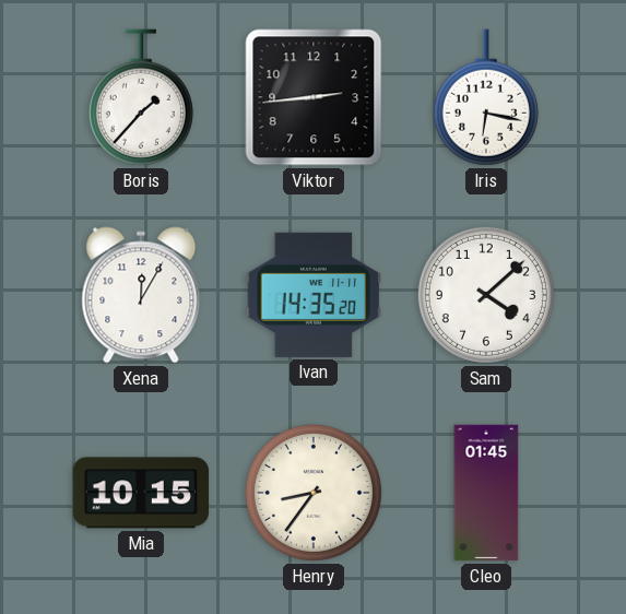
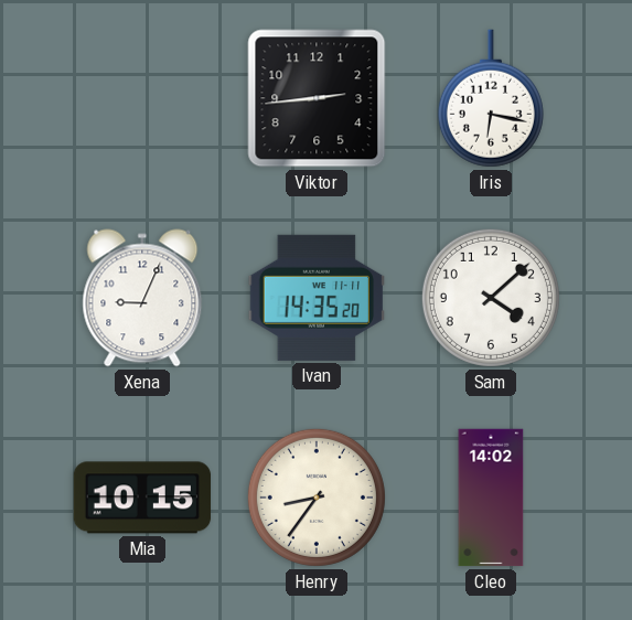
Boris: 1:37 -> none
Xena: 12:05 -> 9:04
Cleo: 01:45 -> 14:02
